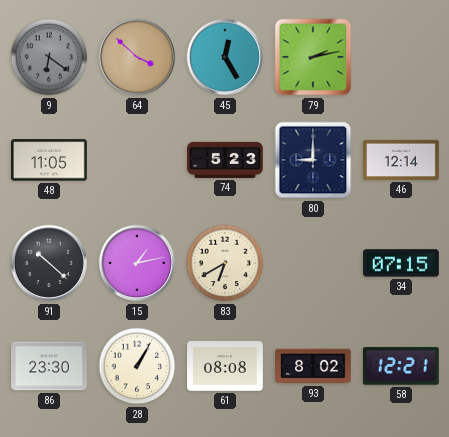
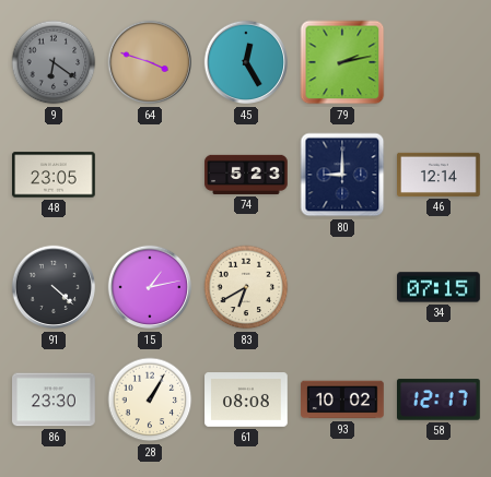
64: 3:52 -> 3:48
48: 11:05 -> 23:05
91: 10:22 -> 4:22
93: 8:02 -> 10:02
58: 12:21 -> 12:17
